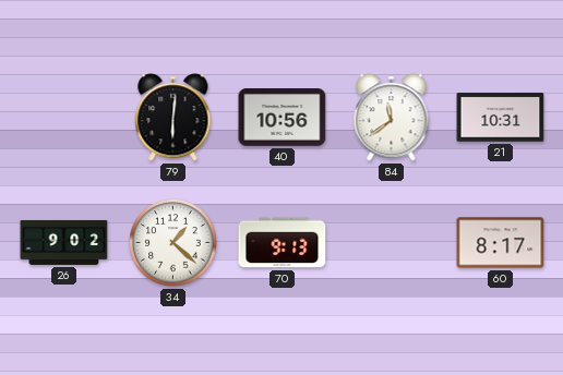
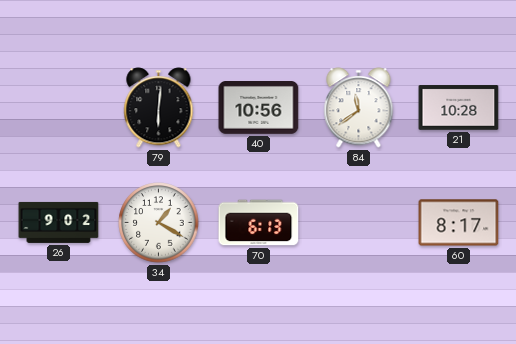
21: 10:31 -> 10:28
34: 1:22 -> 1:20
70: 9:13 -> 6:13
